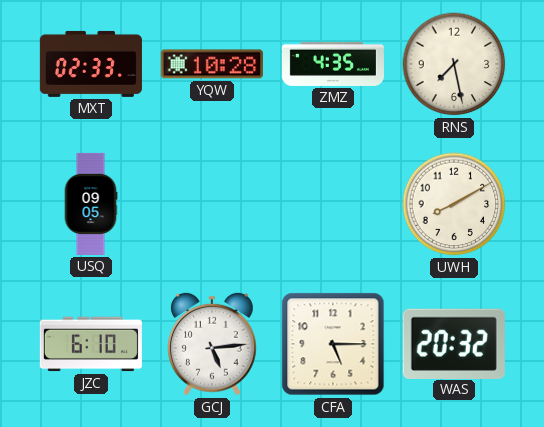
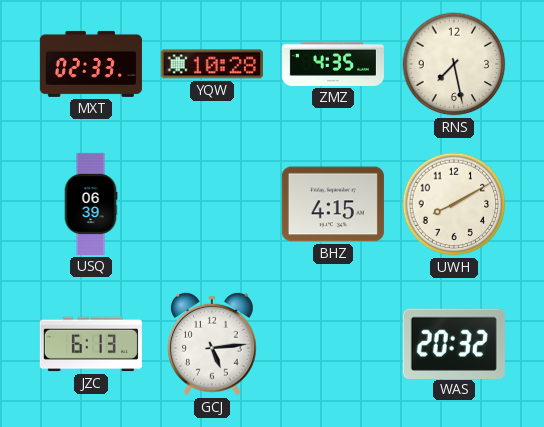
USQ: 09:05 -> 06:39
BHZ: none -> 4:15
JZC: 6:10 -> 6:13
CFA: 5:15 -> none
